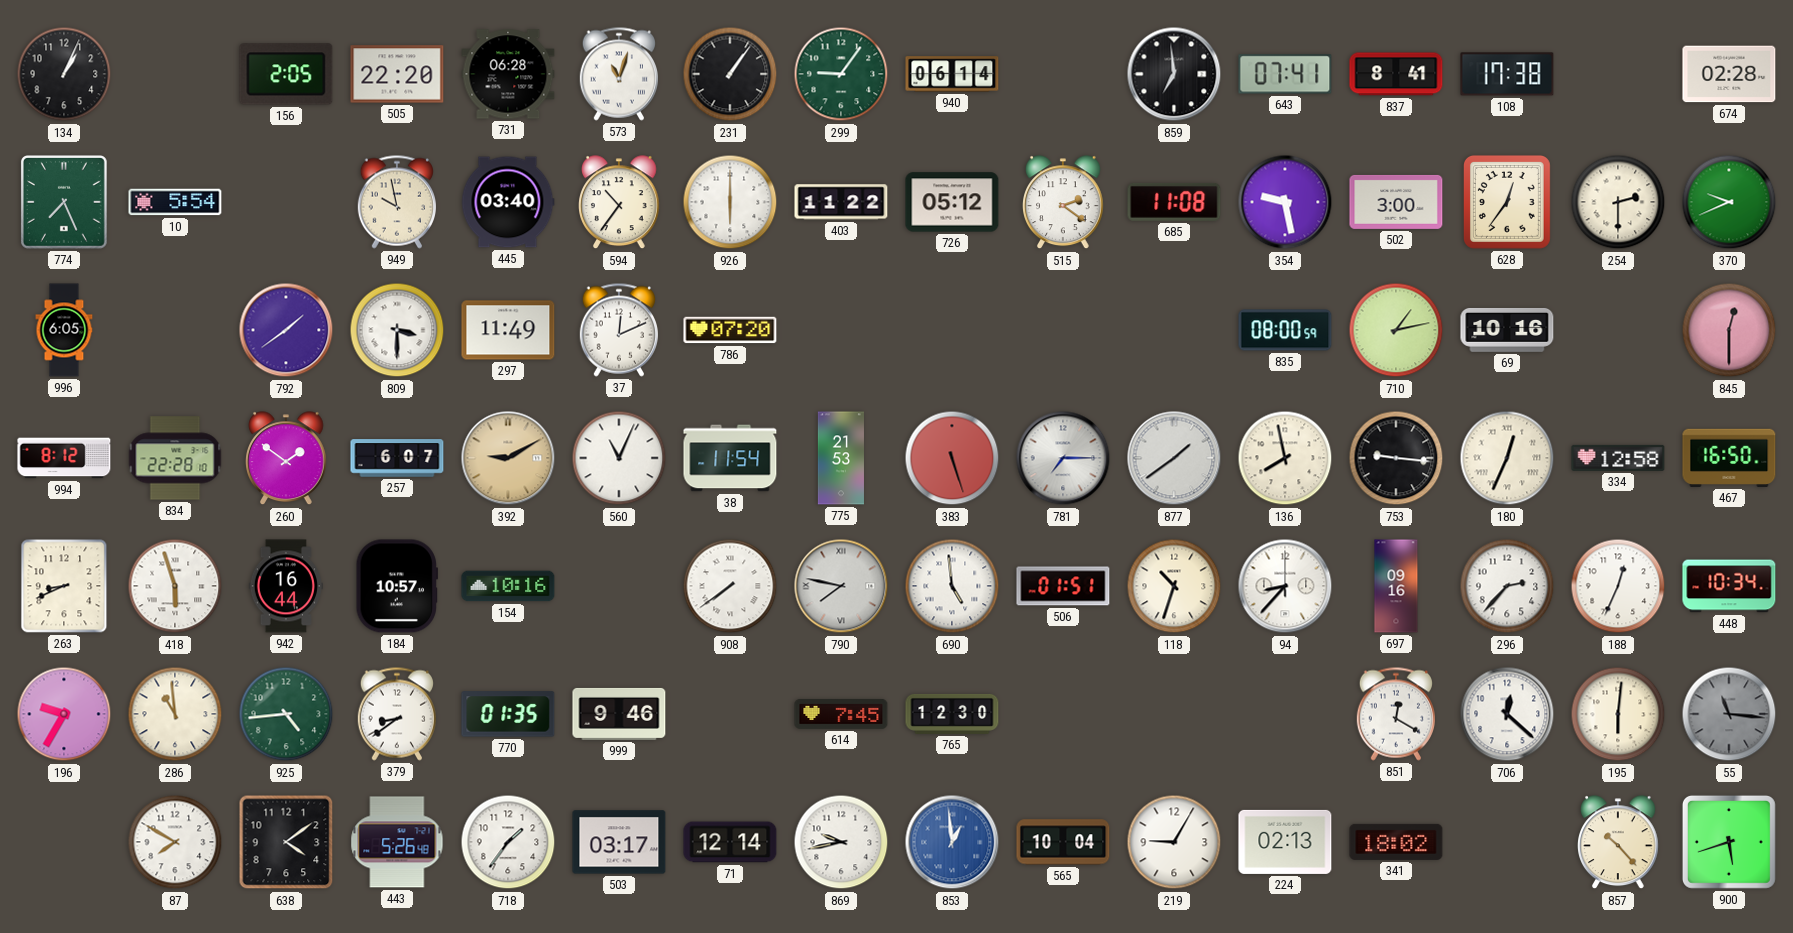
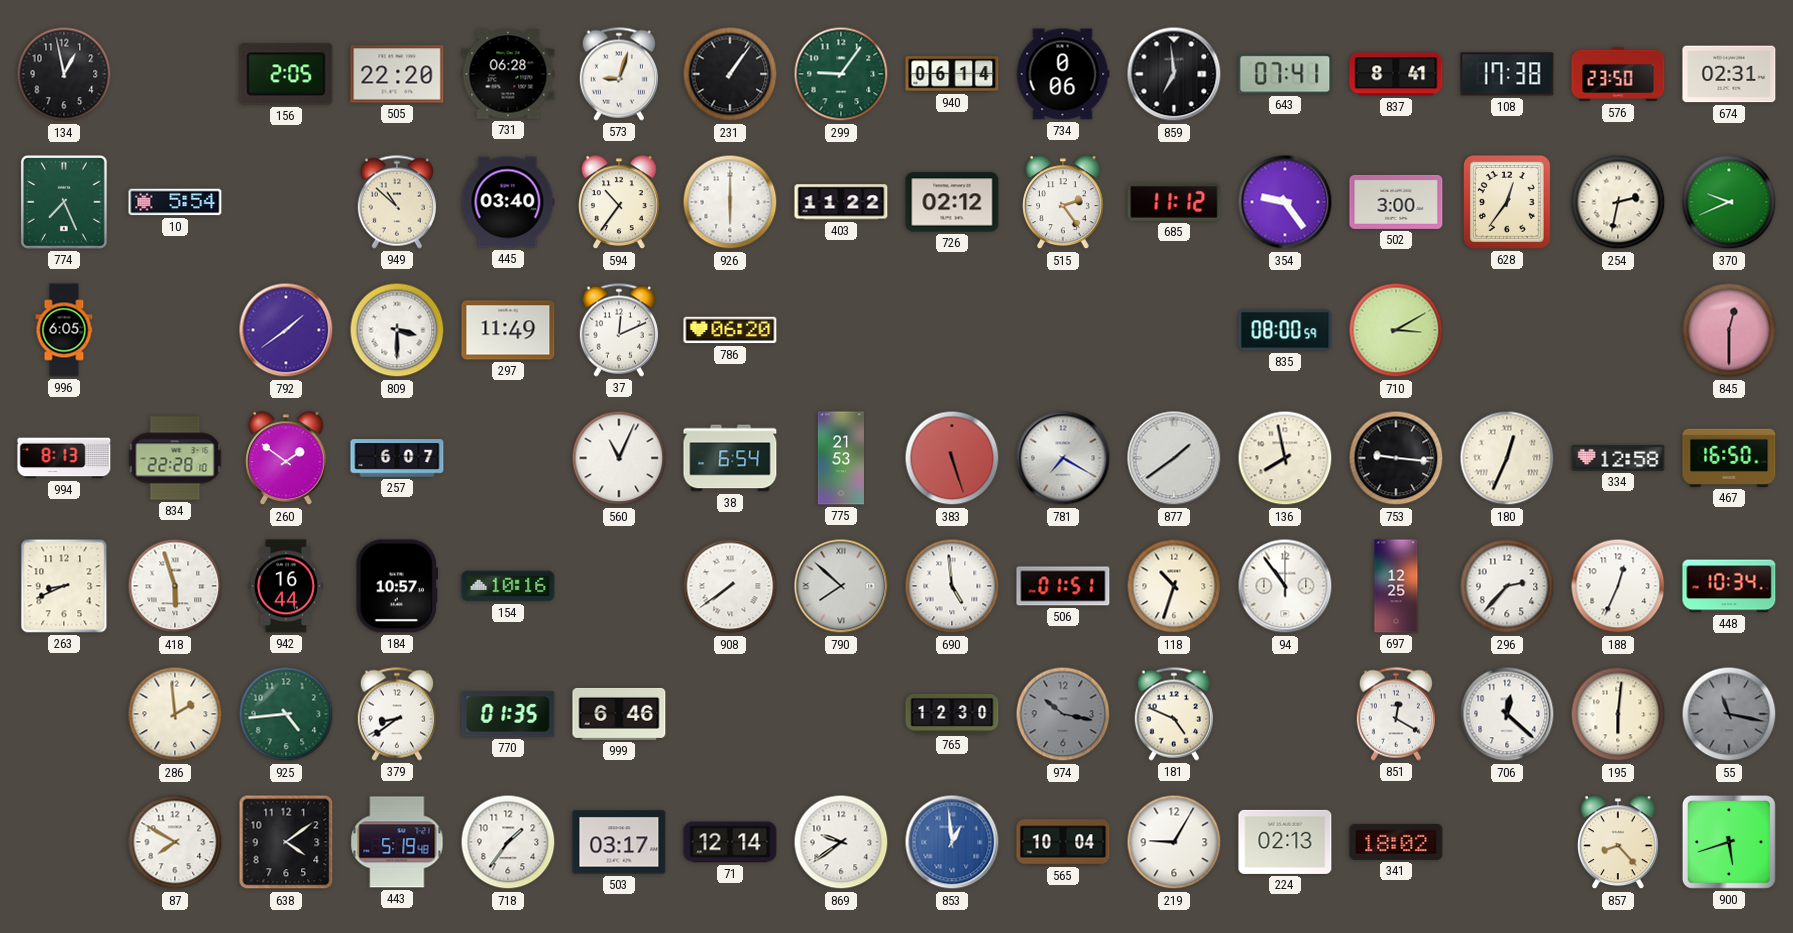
134: 1:04 -> 12:58
573: 11:03 -> 9:03
734: none -> 0:06
576: none -> 23:50
674: 02:28 -> 02:31
949: 9:58 -> 10:52
726: 05:12 -> 02:12
515: 2:21 -> 2:24
685: 11:08 -> 11:12
354: 9:28 -> 9:24
254: 2:30 -> 2:32
786: 07:20 -> 06:20
710: 1:13 -> 3:10
69: 10:16 -> none
994: 8:12 -> 8:13
392: 9:10 -> none
38: 11:54 -> 6:54
781: 7:15 -> 7:20
790: 7:47 -> 7:52
94: 8:37 -> 10:54
697: 09:16 -> 12:25
196: 9:35 -> none
286: 10:59 -> 1:59
999: 9:46 -> 6:46
614: 7:45 -> none
974: none -> 10:17
181: none -> 4:49
55: 11:16 -> 11:17
443: 5:26 -> 5:19
869: 9:43 -> 9:39
857: 10:23 -> 8:23
